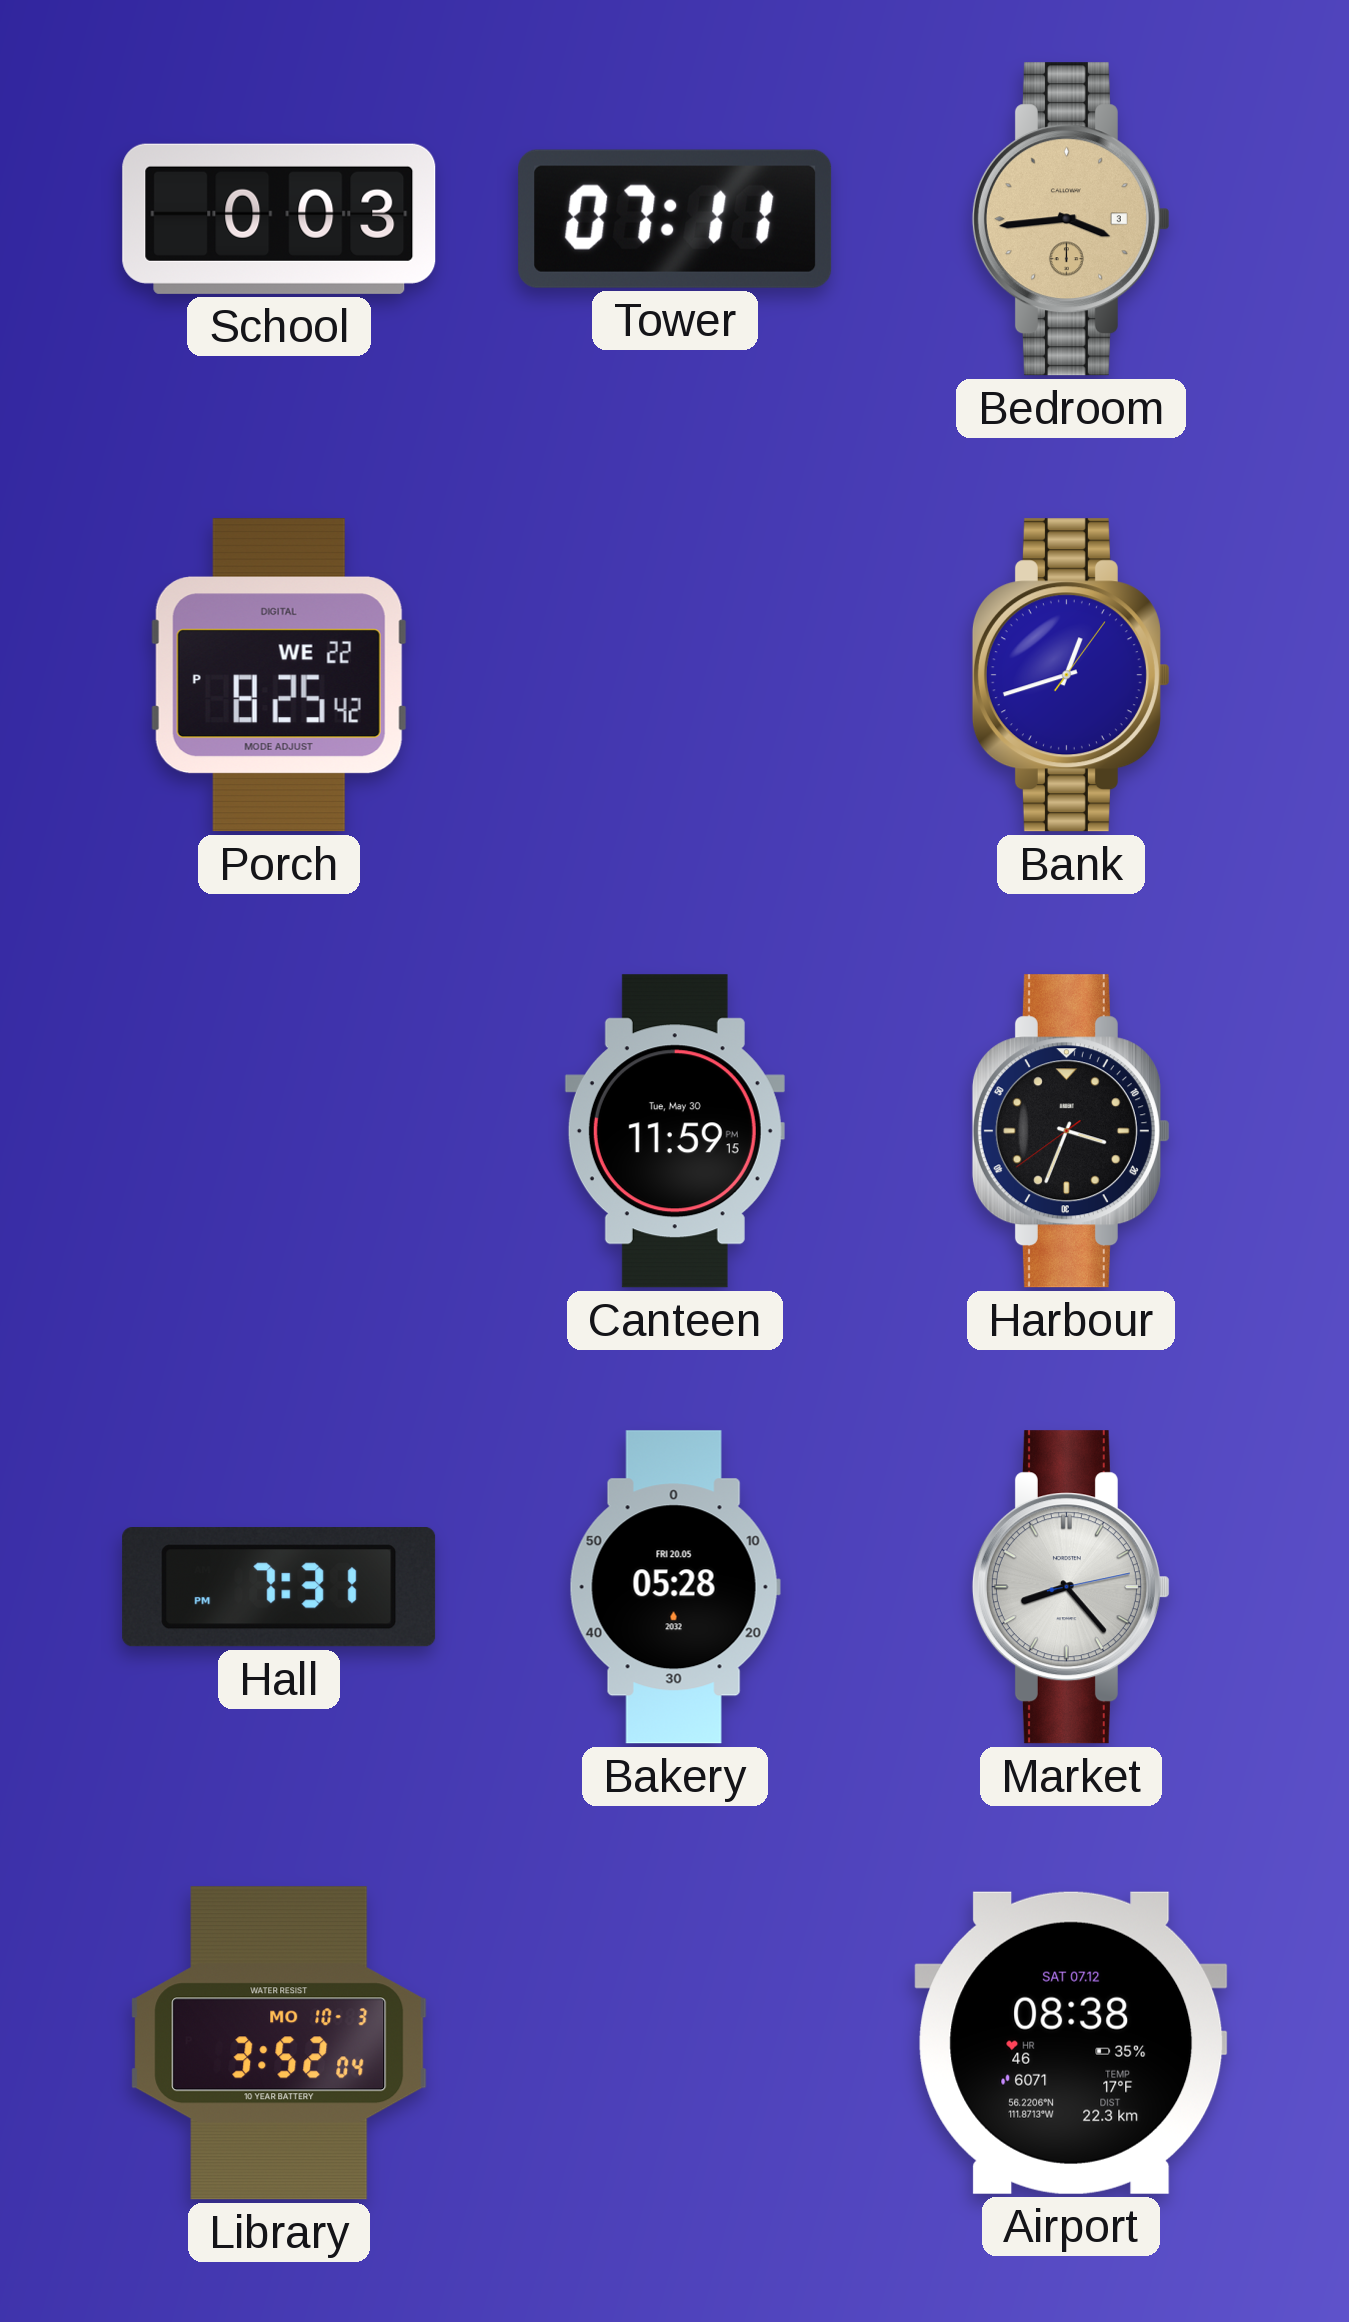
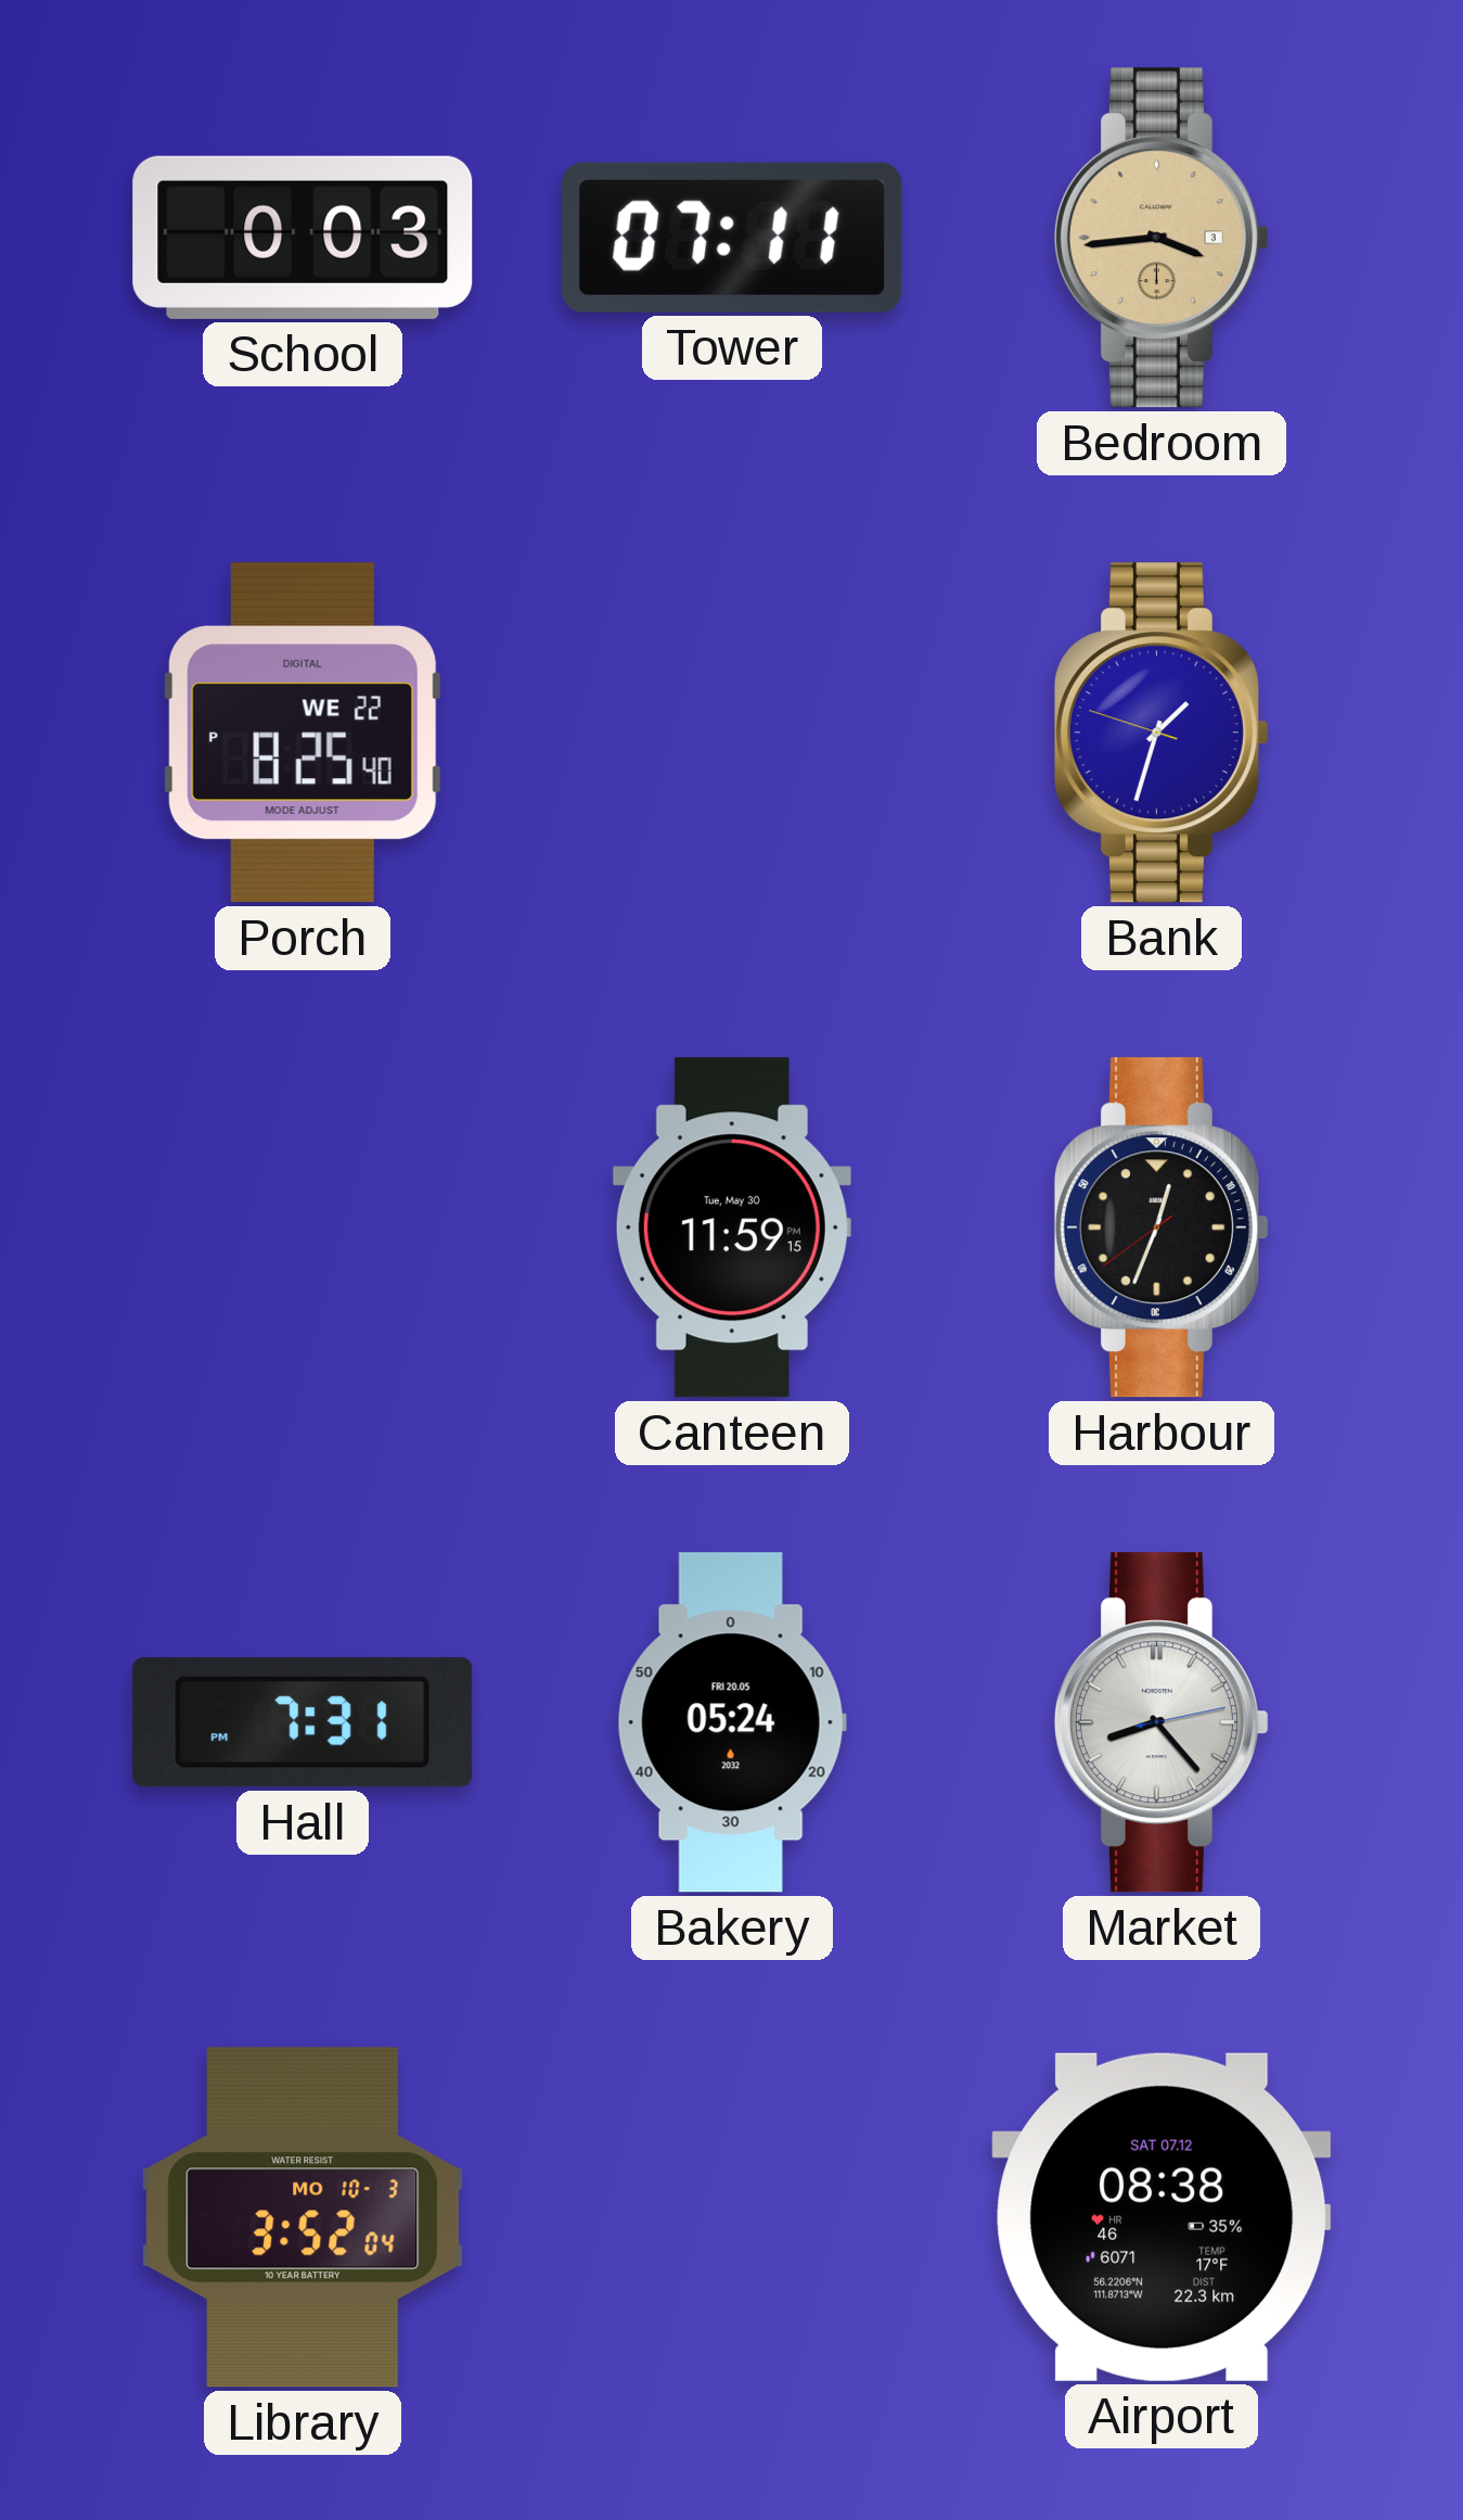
Porch: 8:25:42 PM -> 8:25:40 PM
Bank: 12:42 -> 1:32
Harbour: 3:33 -> 12:33
Bakery: 05:28 -> 05:24
